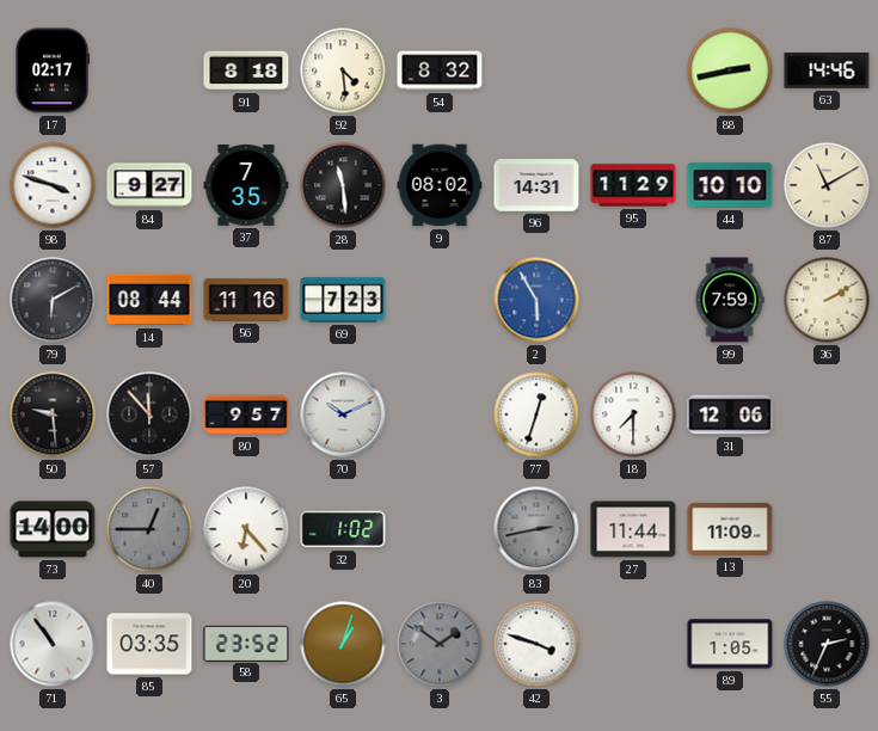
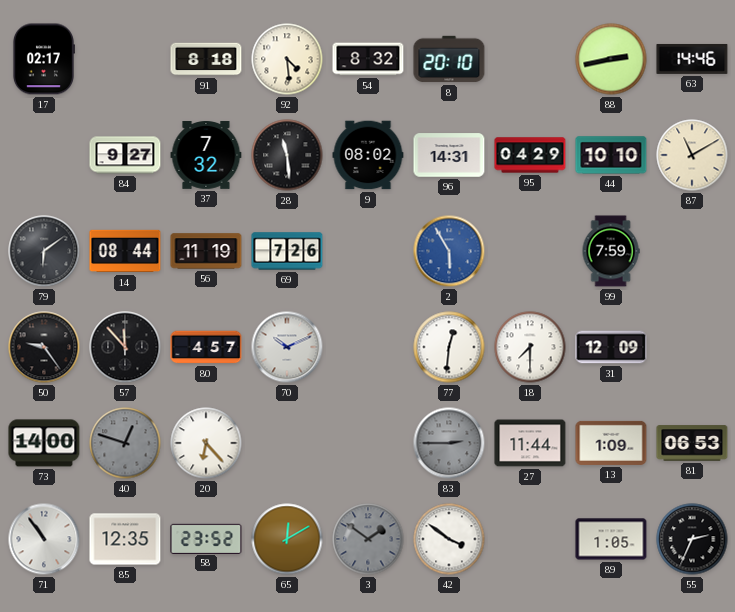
8: none -> 20:10
98: 3:48 -> none
37: 7:35 -> 7:32
95: 11:29 -> 04:29
79: 6:10 -> 6:09
56: 11:16 -> 11:19
69: 7:23 -> 7:26
36: 2:10 -> none
50: 9:29 -> 9:24
80: 9:57 -> 4:57
77: 12:33 -> 12:31
31: 12:06 -> 12:09
40: 12:45 -> 12:48
32: 1:02 -> none
83: 2:43 -> 2:45
13: 11:09 -> 1:09
81: none -> 06:53
85: 03:35 -> 12:35
65: 1:03 -> 12:10
42: 3:48 -> 3:51
